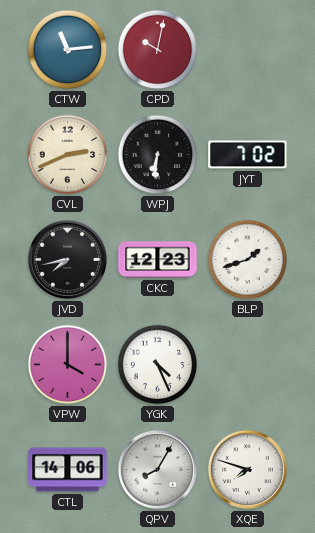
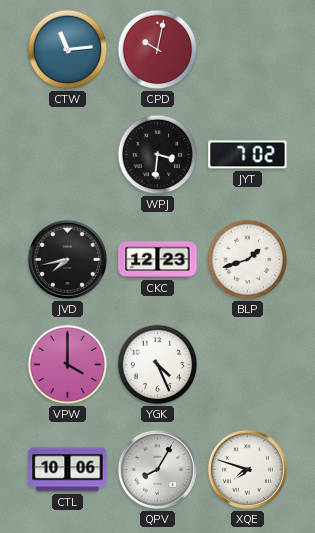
CVL: 2:41 -> none
WPJ: 6:31 -> 3:31
CTL: 14:06 -> 10:06
